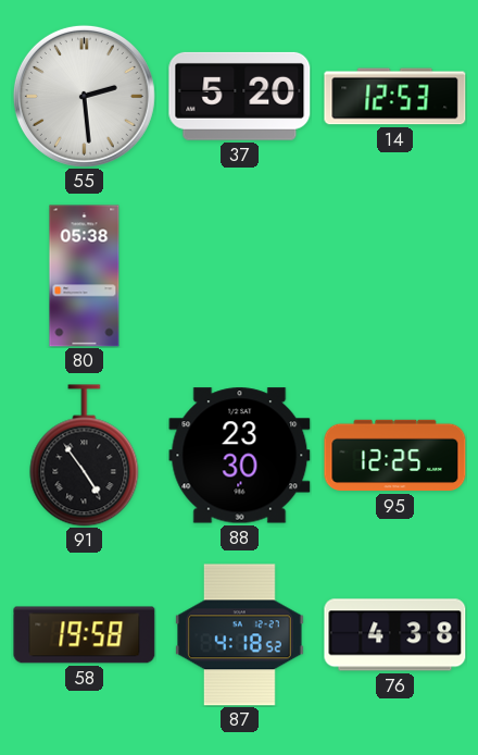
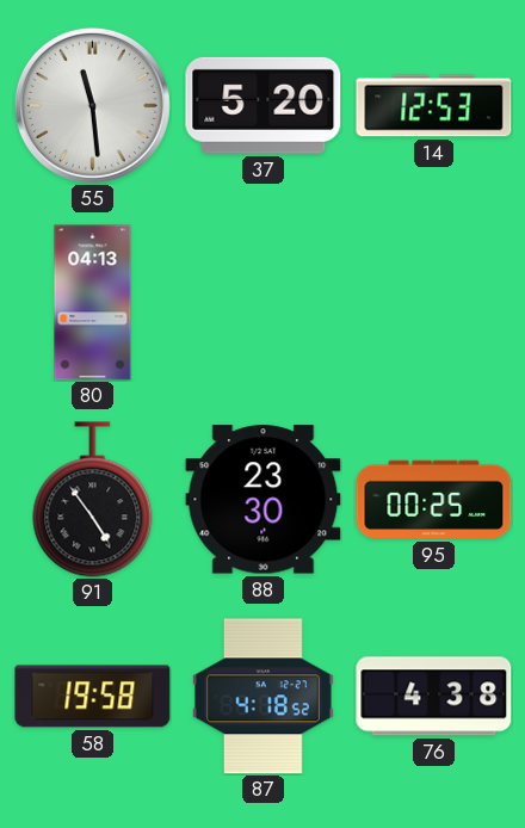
55: 2:29 -> 11:29
80: 05:38 -> 04:13
95: 12:25 -> 00:25
